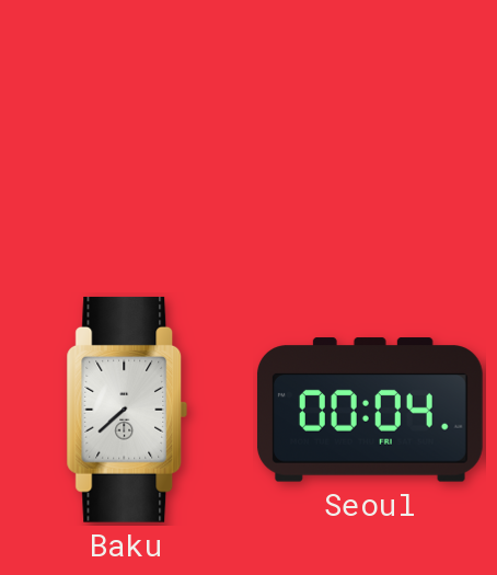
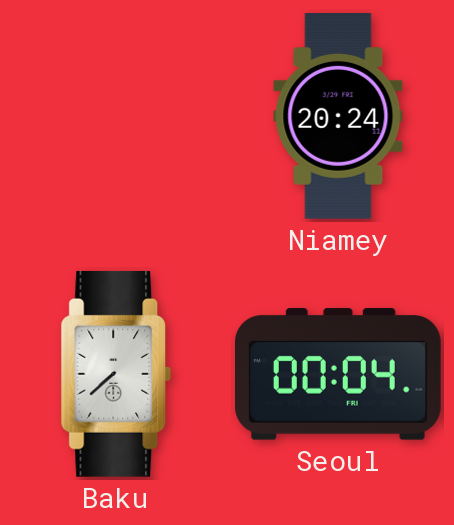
Niamey: none -> 20:24
